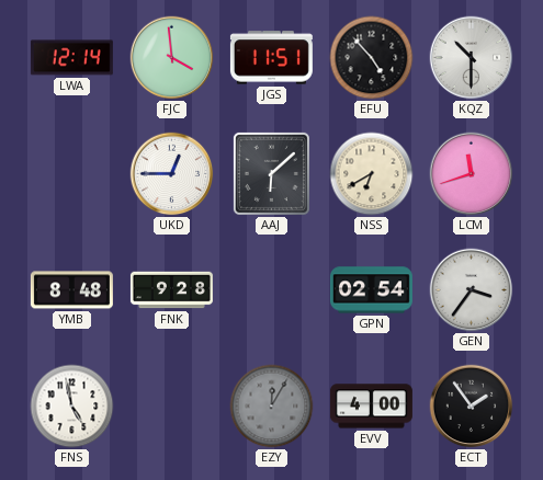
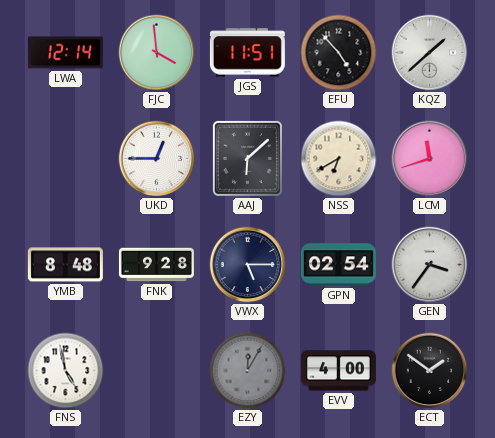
KQZ: 10:30 -> 1:38
VWX: none -> 5:15
ECT: 1:54 -> 1:51
